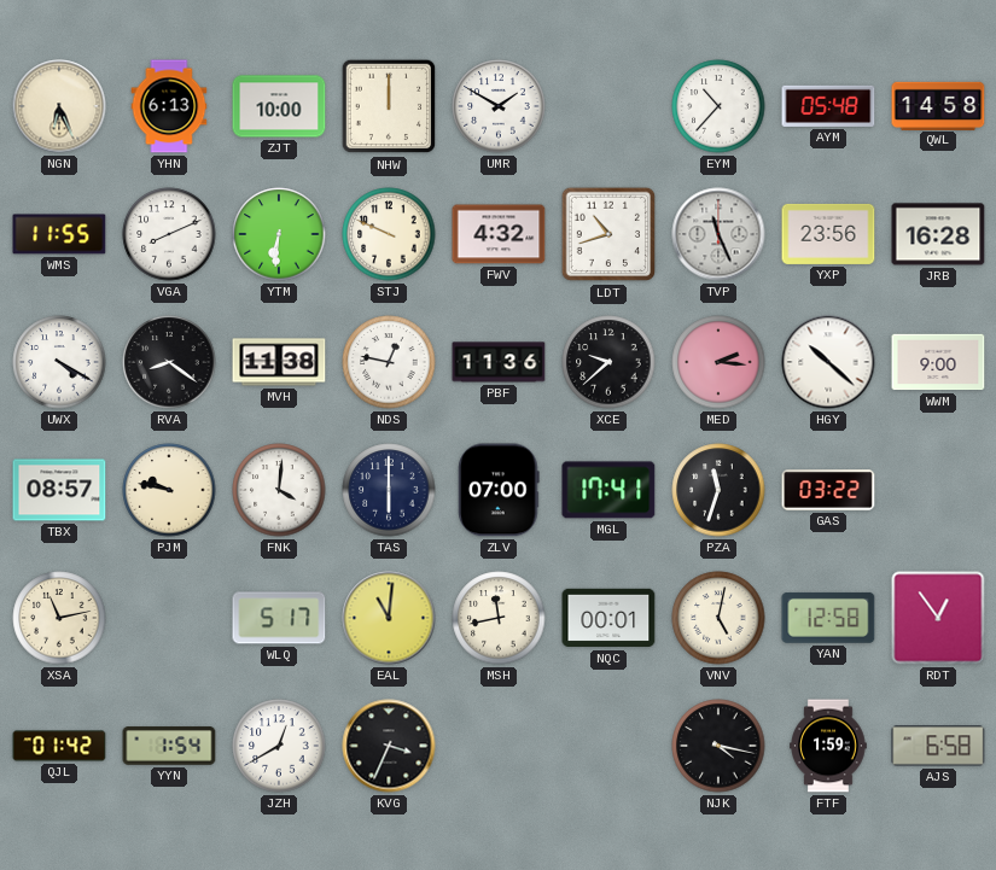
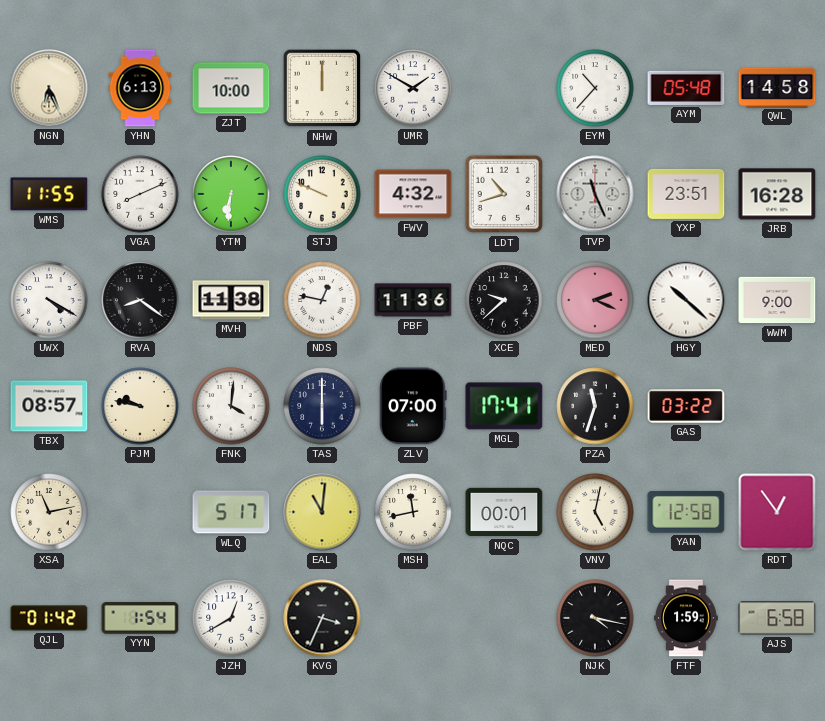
YXP: 23:56 -> 23:51
MED: 2:16 -> 2:19
